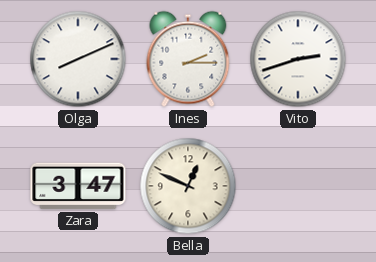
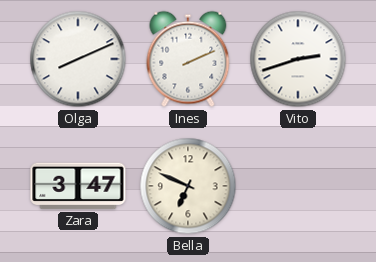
Ines: 2:15 -> 2:11
Bella: 12:49 -> 6:49
